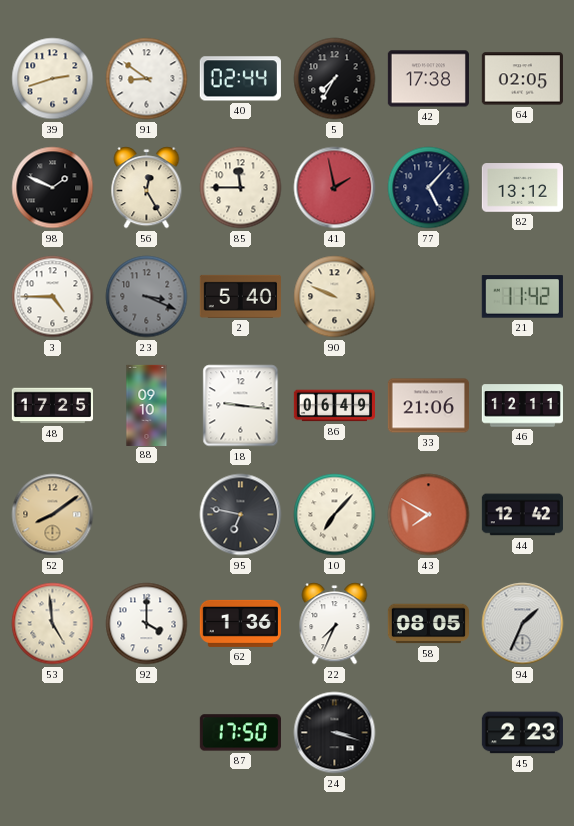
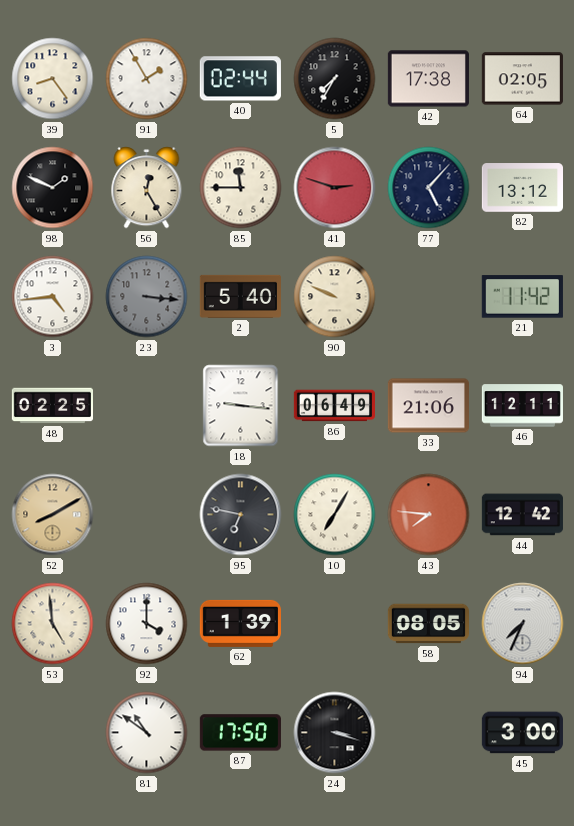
39: 2:42 -> 8:24
91: 8:51 -> 1:55
41: 1:58 -> 2:48
3: 4:45 -> 4:44
23: 3:19 -> 3:16
48: 17:25 -> 02:25
88: 09:10 -> none
52: 8:09 -> 8:10
10: 7:07 -> 7:05
43: 7:50 -> 7:46
62: 1:36 -> 1:39
22: 7:34 -> none
94: 1:34 -> 7:34
81: none -> 10:51
45: 2:23 -> 3:00
